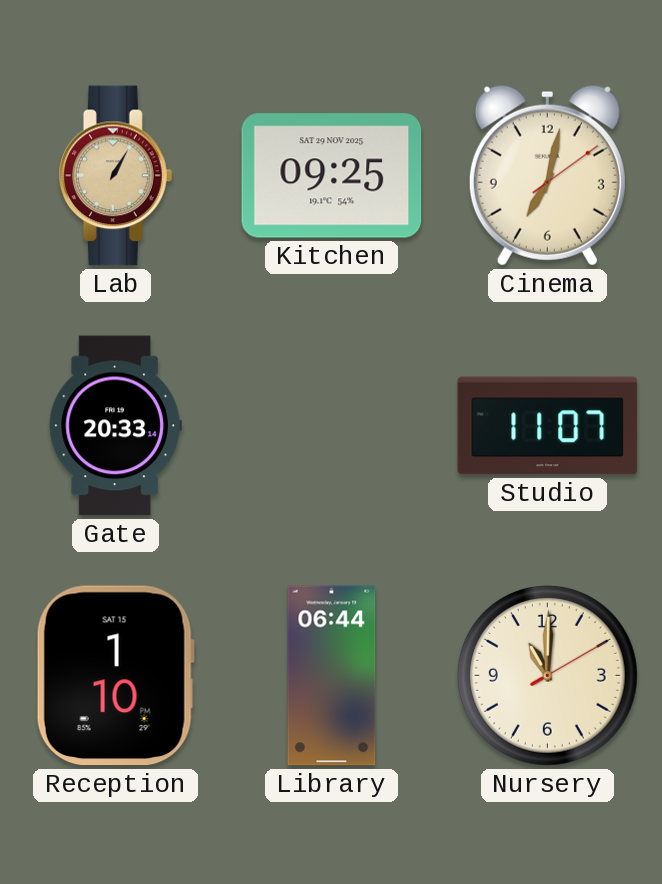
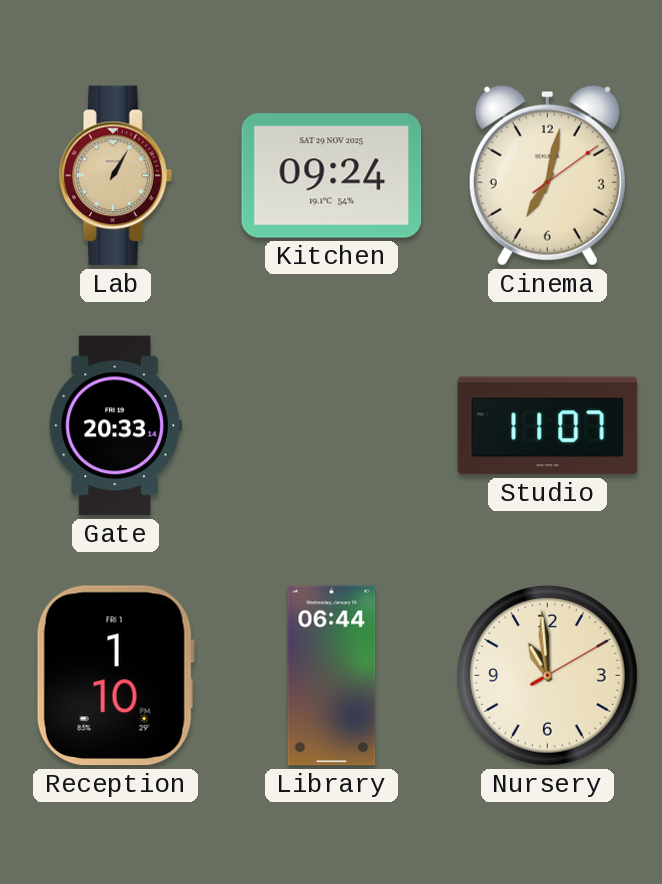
Kitchen: 09:25 -> 09:24
Reception date: SAT 15 -> FRI 1
Nursery: 11:00 -> 10:59
